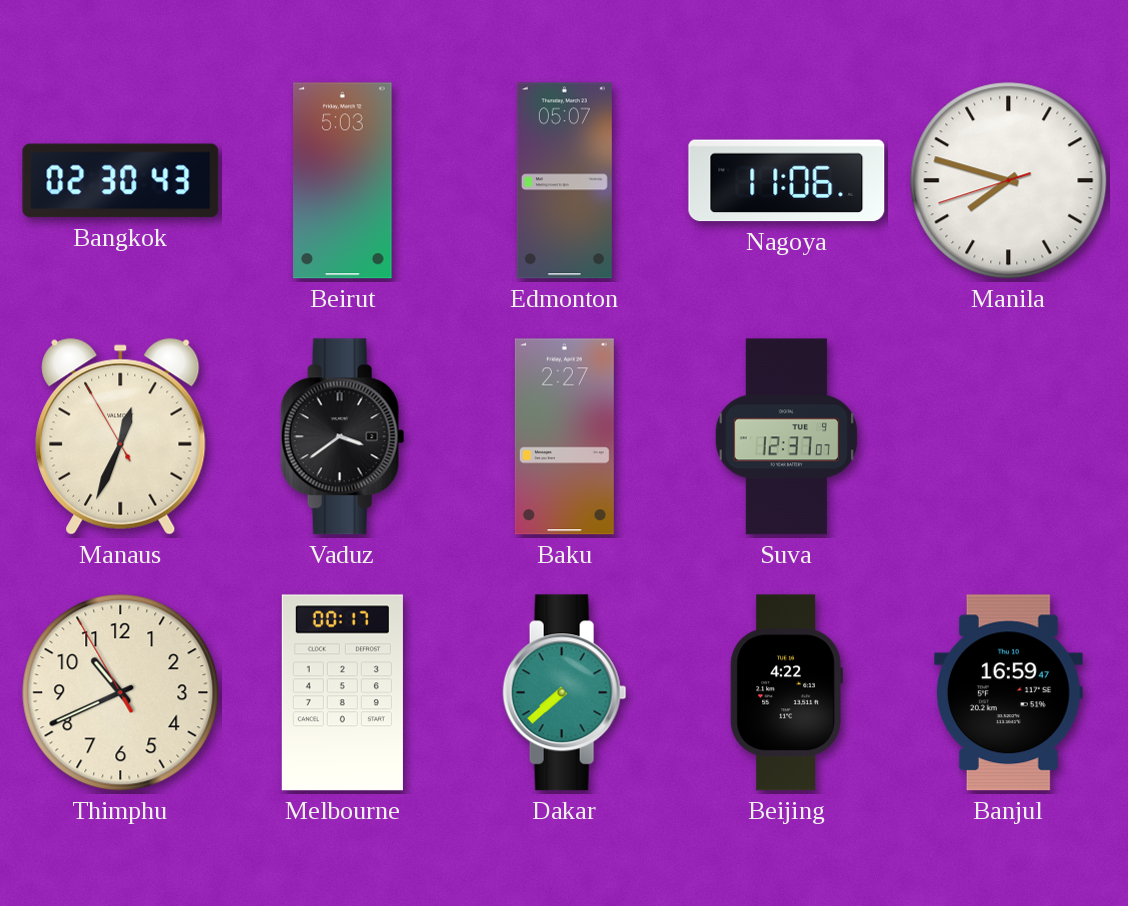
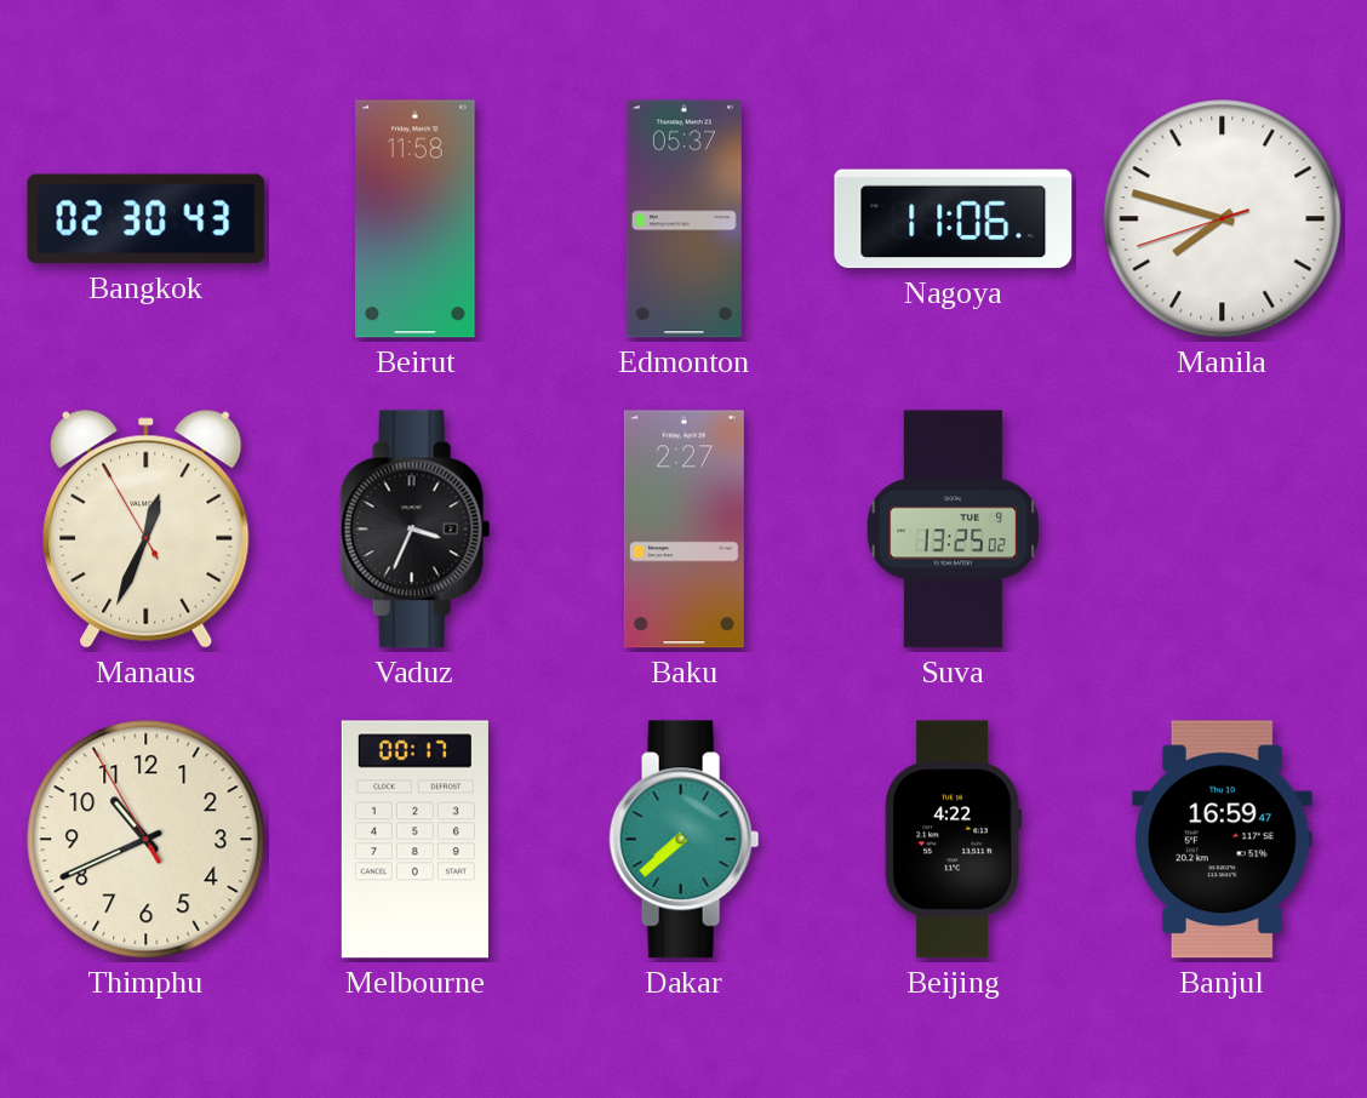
Beirut: 5:03 -> 11:58
Edmonton: 05:07 -> 05:37
Vaduz: 3:39 -> 3:34
Suva: 12:37 -> 13:25
